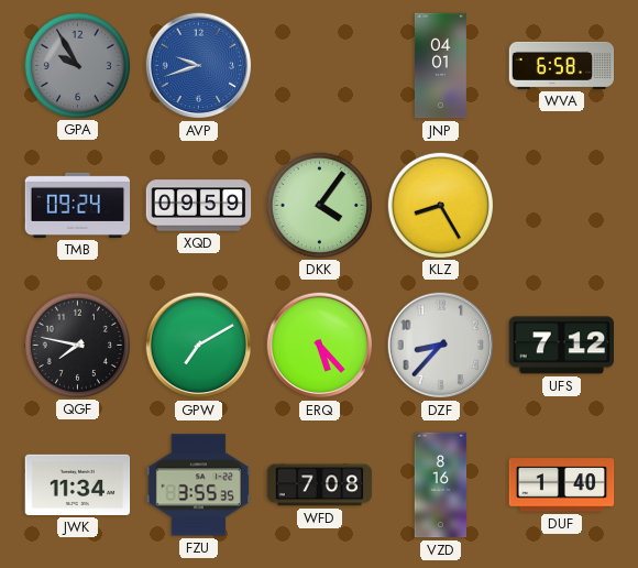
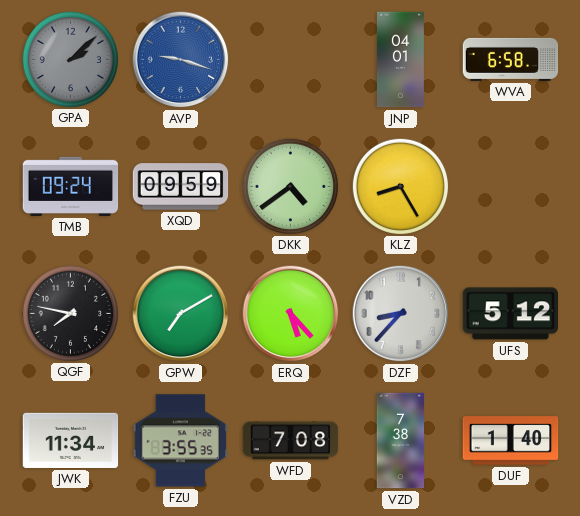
GPA: 9:55 -> 2:08
AVP: 9:42 -> 9:18
DKK: 4:06 -> 4:39
UFS: 7:12 -> 5:12
VZD: 8:16 -> 7:38
